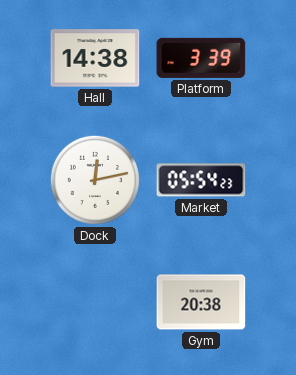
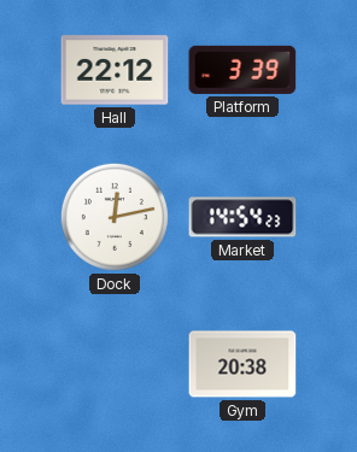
Hall: 14:38 -> 22:12
Market: 05:54 -> 14:54
